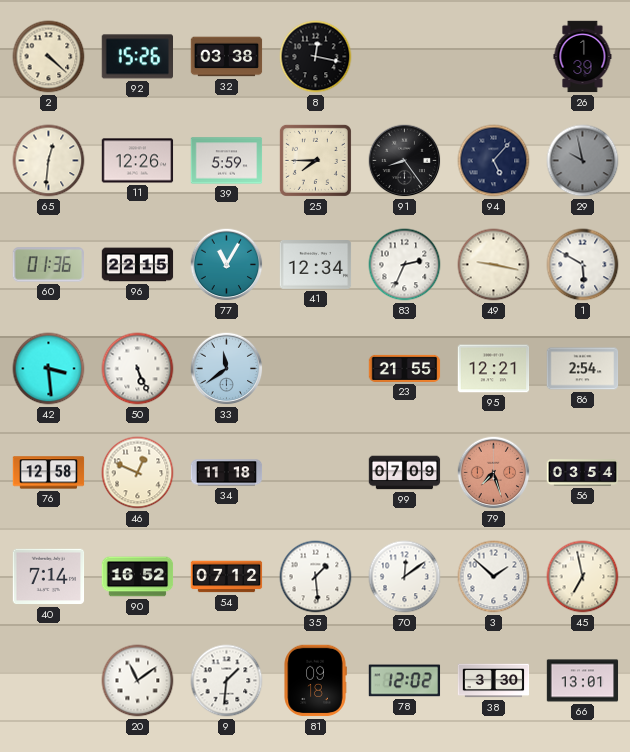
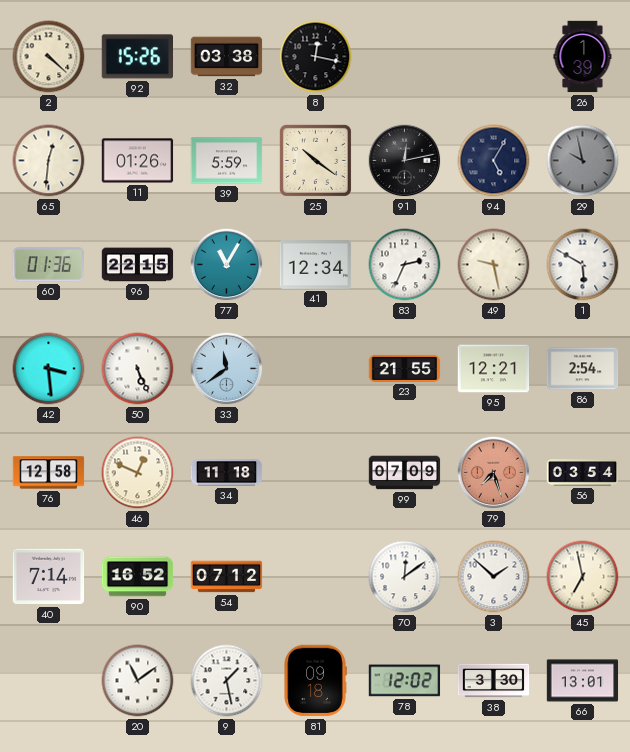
11: 12:26 -> 01:26
25: 7:45 -> 10:21
91: 8:24 -> 12:13
94: 5:07 -> 5:05
49: 9:17 -> 9:28
35: 1:29 -> none
9: 1:31 -> 1:28
